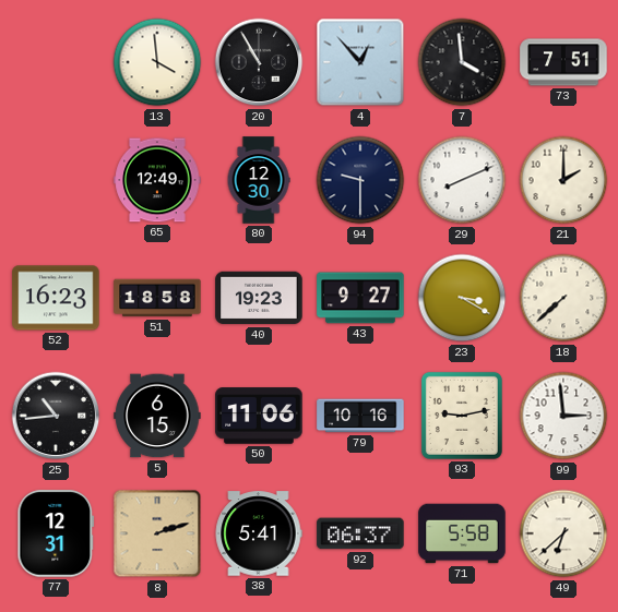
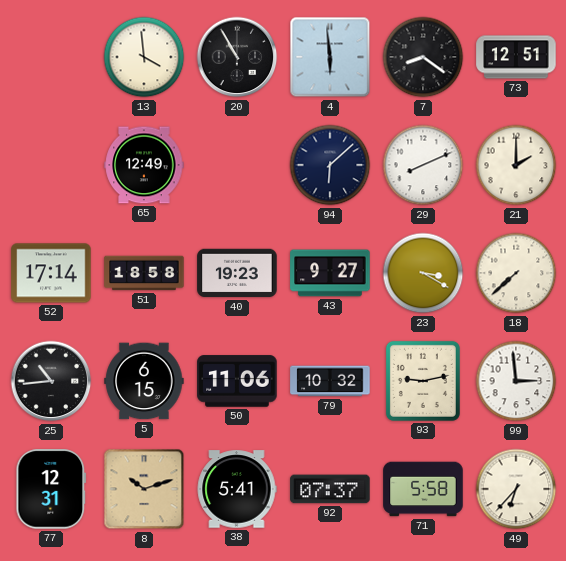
4: 12:53 -> 5:59
7: 3:59 -> 8:21
73: 7:51 -> 12:51
80: 12:30 -> none
94: 9:30 -> 6:08
52: 16:23 -> 17:14
79: 10:16 -> 10:32
8: 2:12 -> 10:12
92: 06:37 -> 07:37
49: 6:38 -> 6:37
